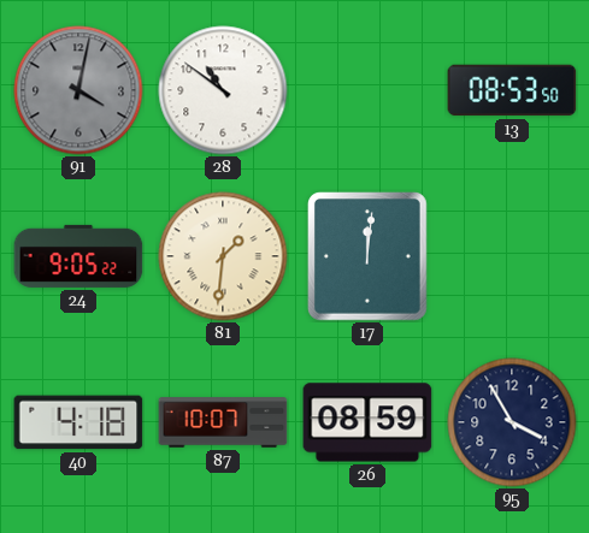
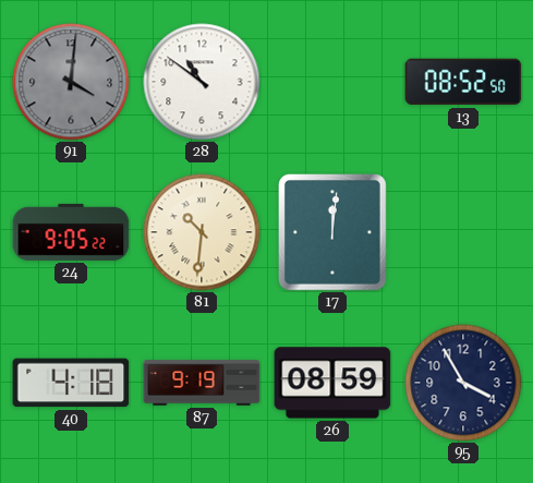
91: 4:02 -> 4:01
13: 08:53 -> 08:52
81: 1:31 -> 10:31
87: 10:07 -> 9:19
